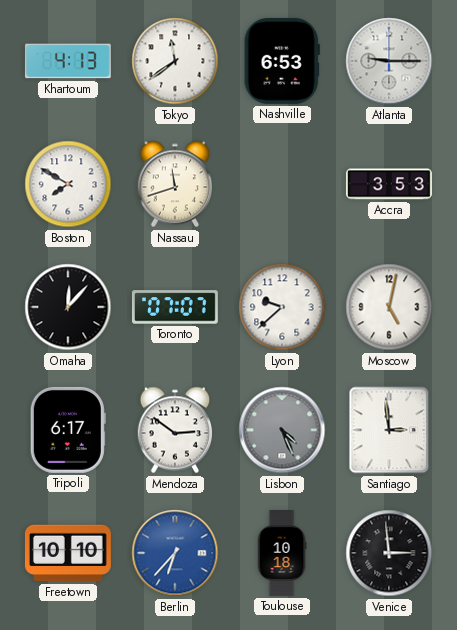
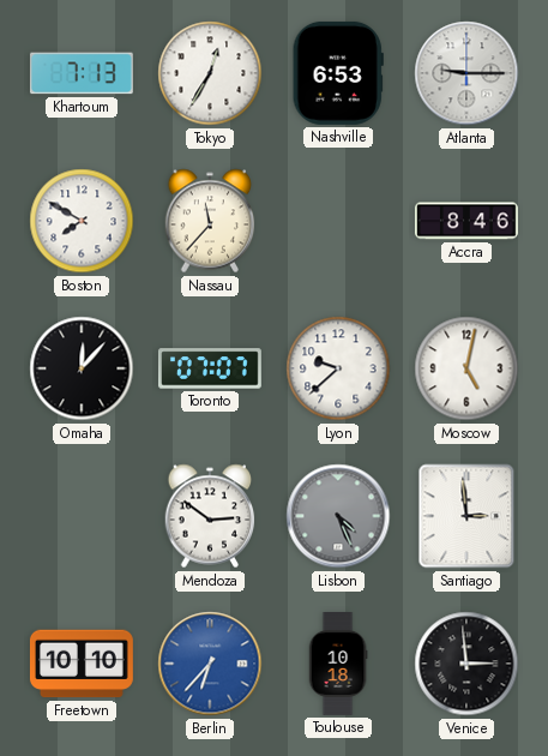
Khartoum: 4:13 -> 7:13
Tokyo: 11:39 -> 12:35
Nassau: 11:42 -> 11:37
Accra: 3:53 -> 8:46
Tripoli: 6:17 -> none
